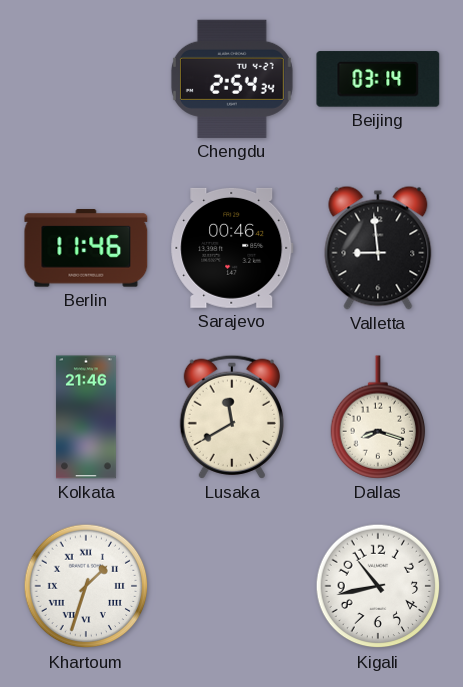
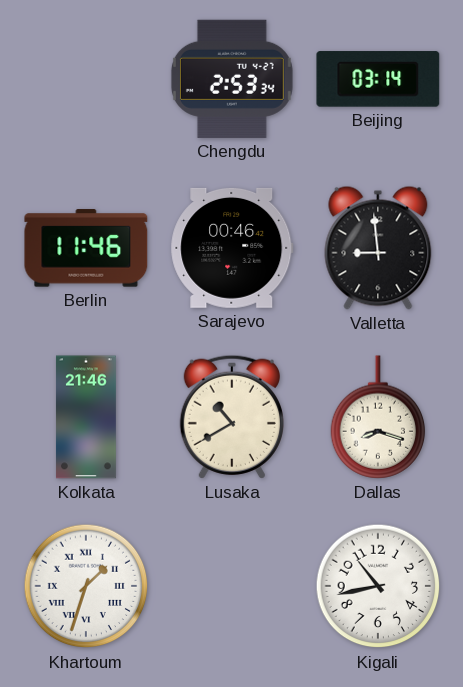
Chengdu: 2:54 -> 2:53
Lusaka: 11:40 -> 10:40
